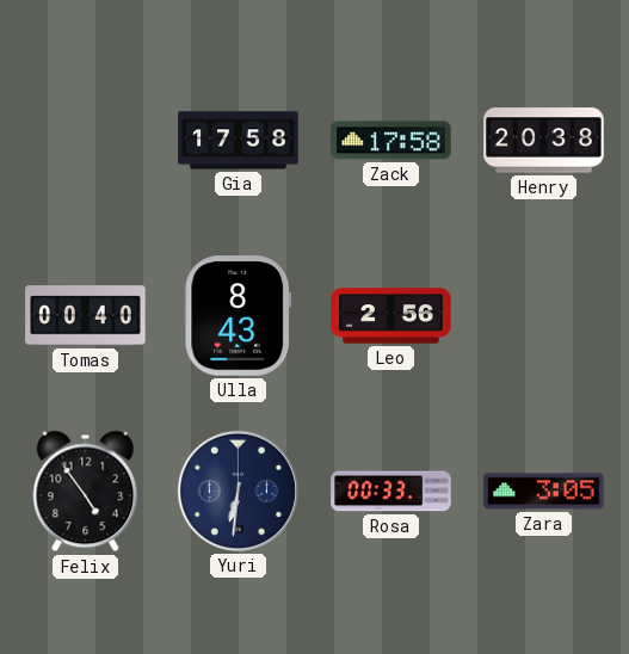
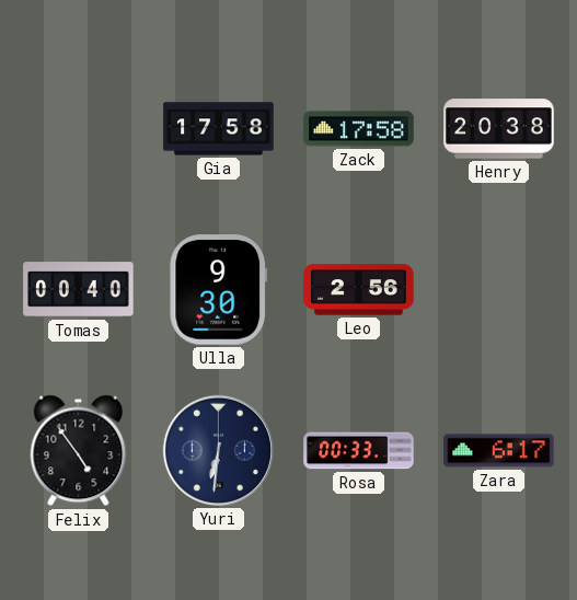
Ulla: 8:43 -> 9:30
Zara: 3:05 -> 6:17
